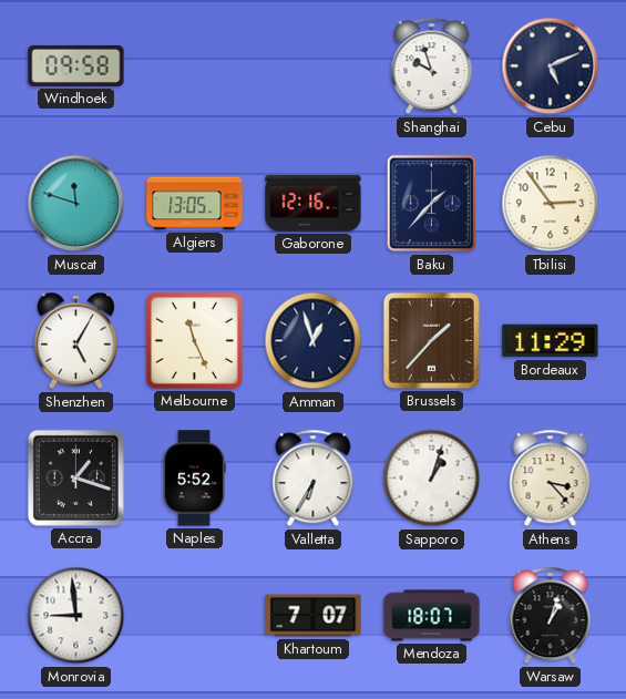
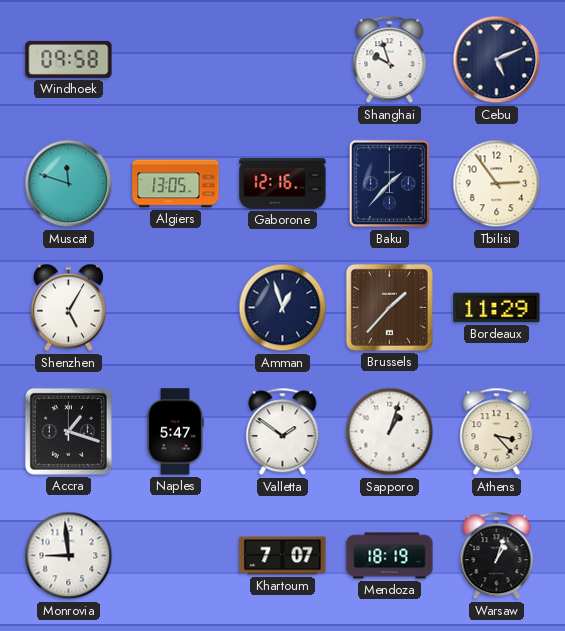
Melbourne: 11:26 -> none
Naples: 5:52 -> 5:47
Valletta: 6:35 -> 1:51
Mendoza: 18:07 -> 18:19
